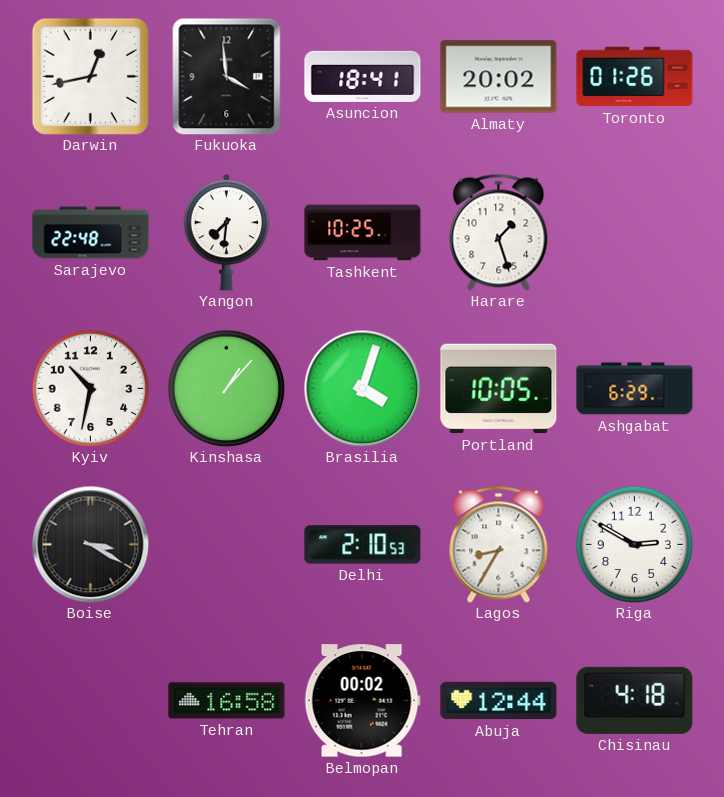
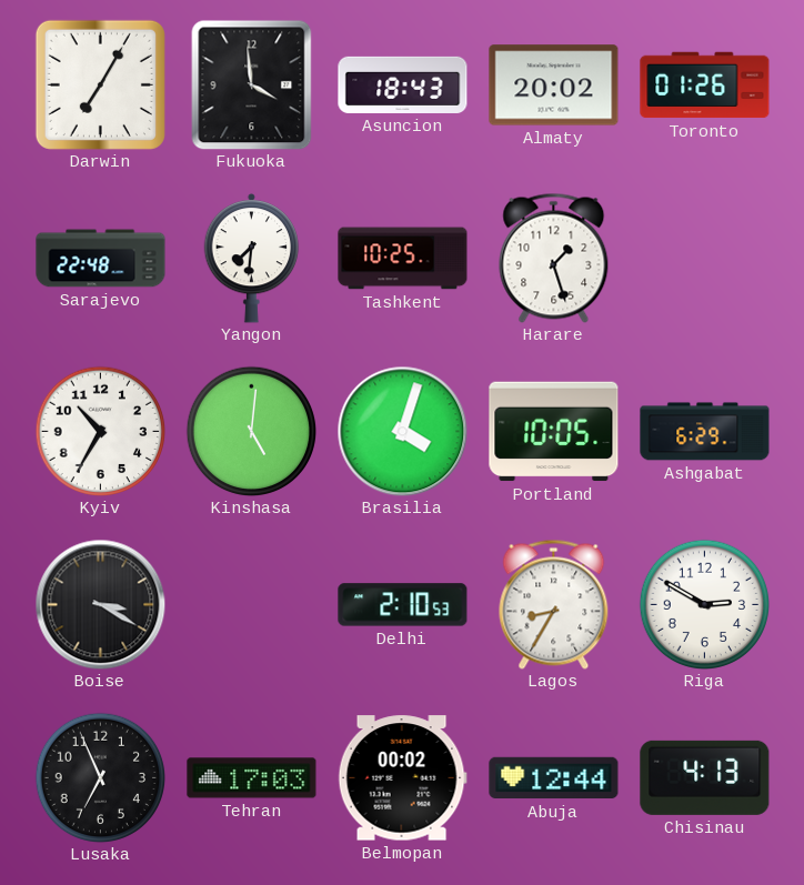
Darwin: 12:43 -> 7:05
Asuncion: 18:41 -> 18:43
Kyiv: 10:32 -> 10:35
Kinshasa: 1:07 -> 5:01
Lusaka: none -> 6:56
Tehran: 16:58 -> 17:03
Chisinau: 4:18 -> 4:13
